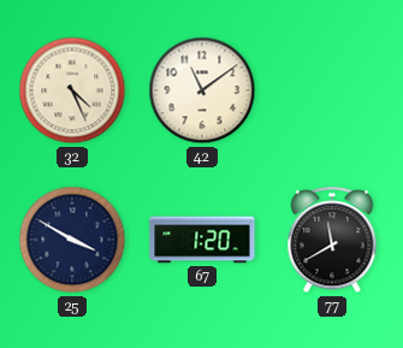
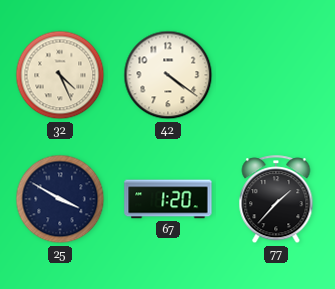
42: 11:09 -> 4:21
77: 11:40 -> 1:37
